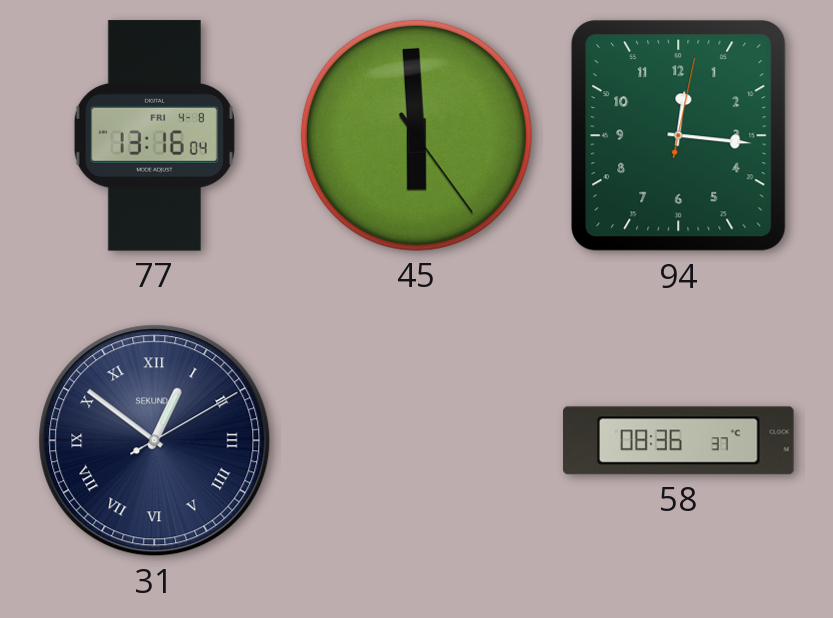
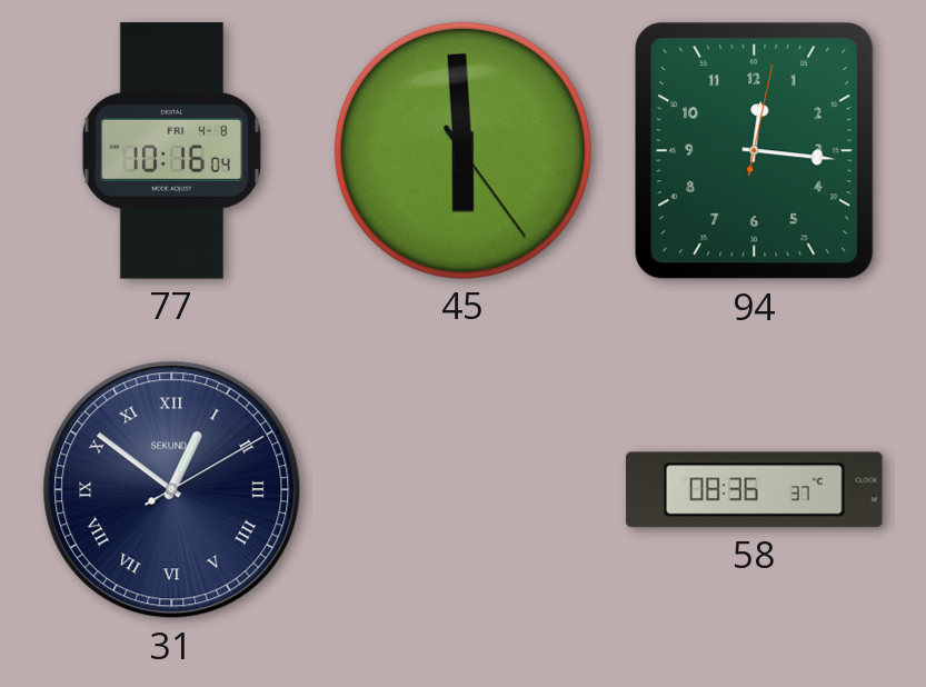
77: 13:16 -> 10:16
